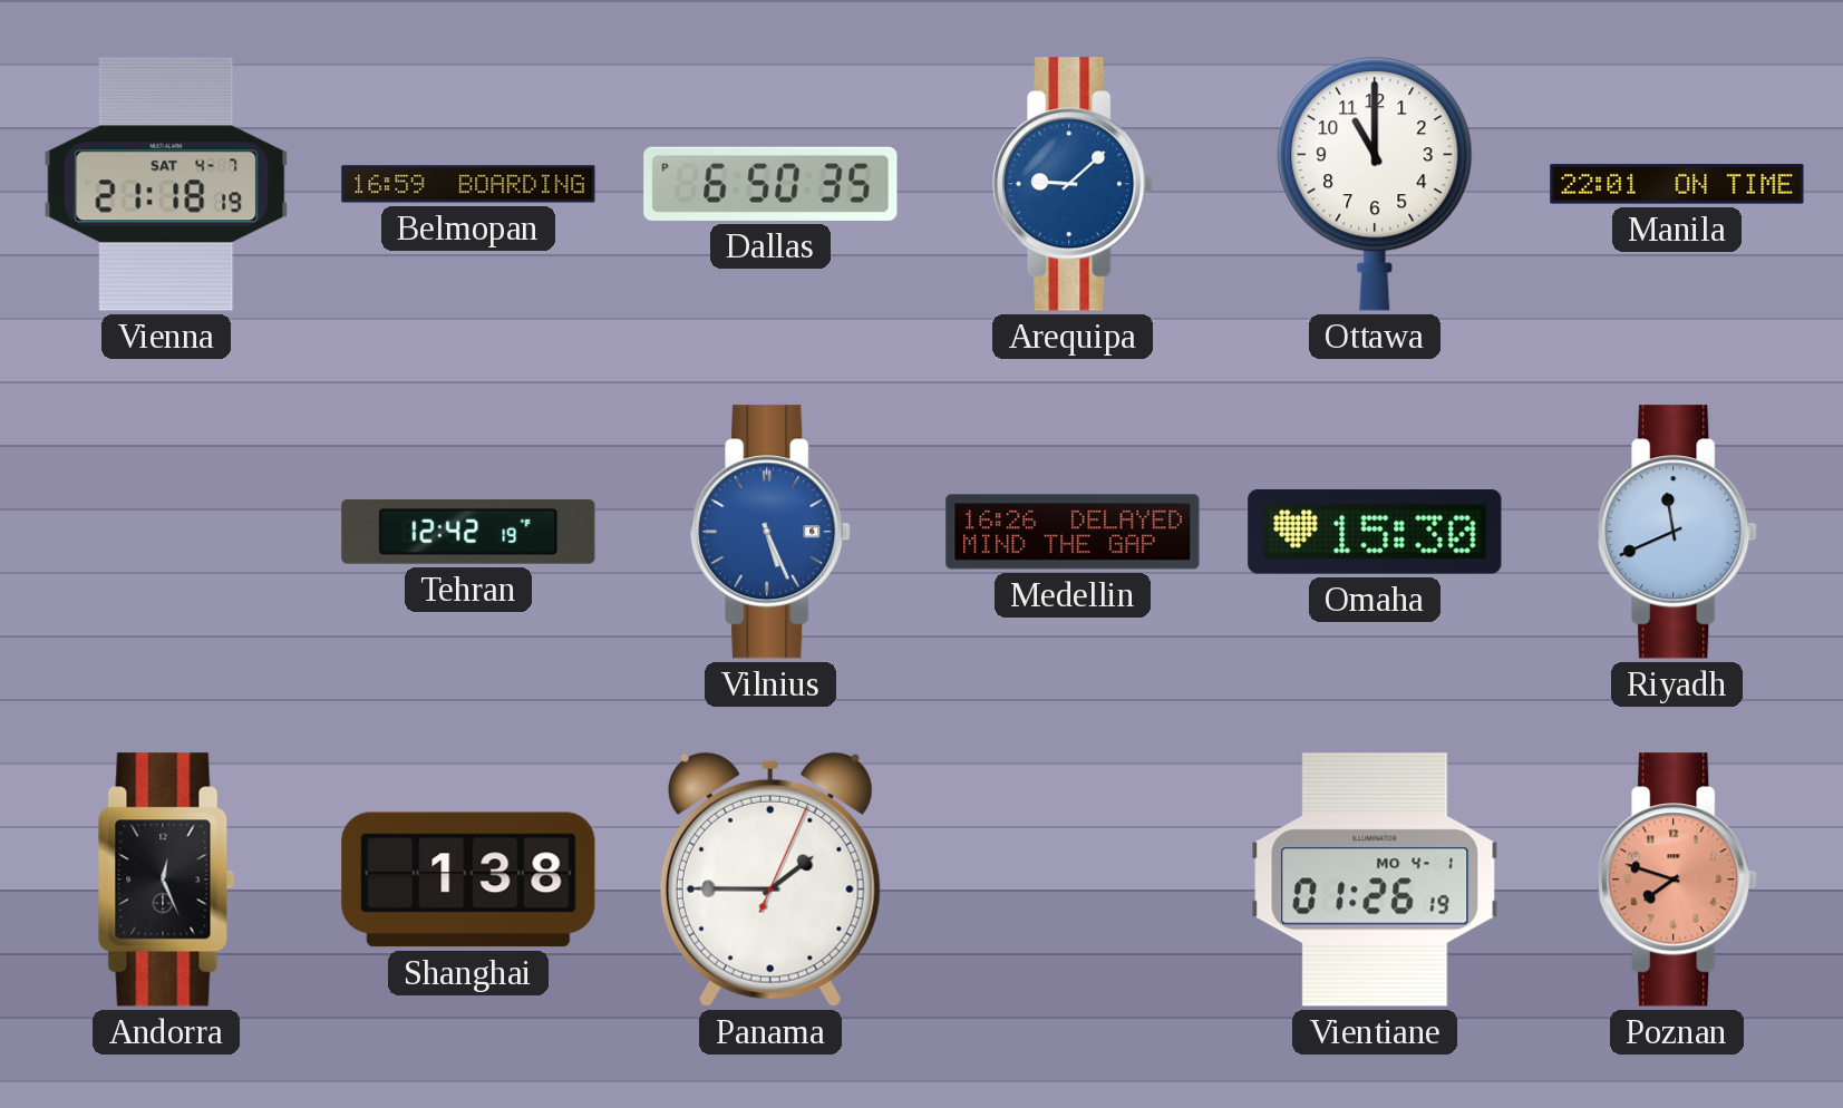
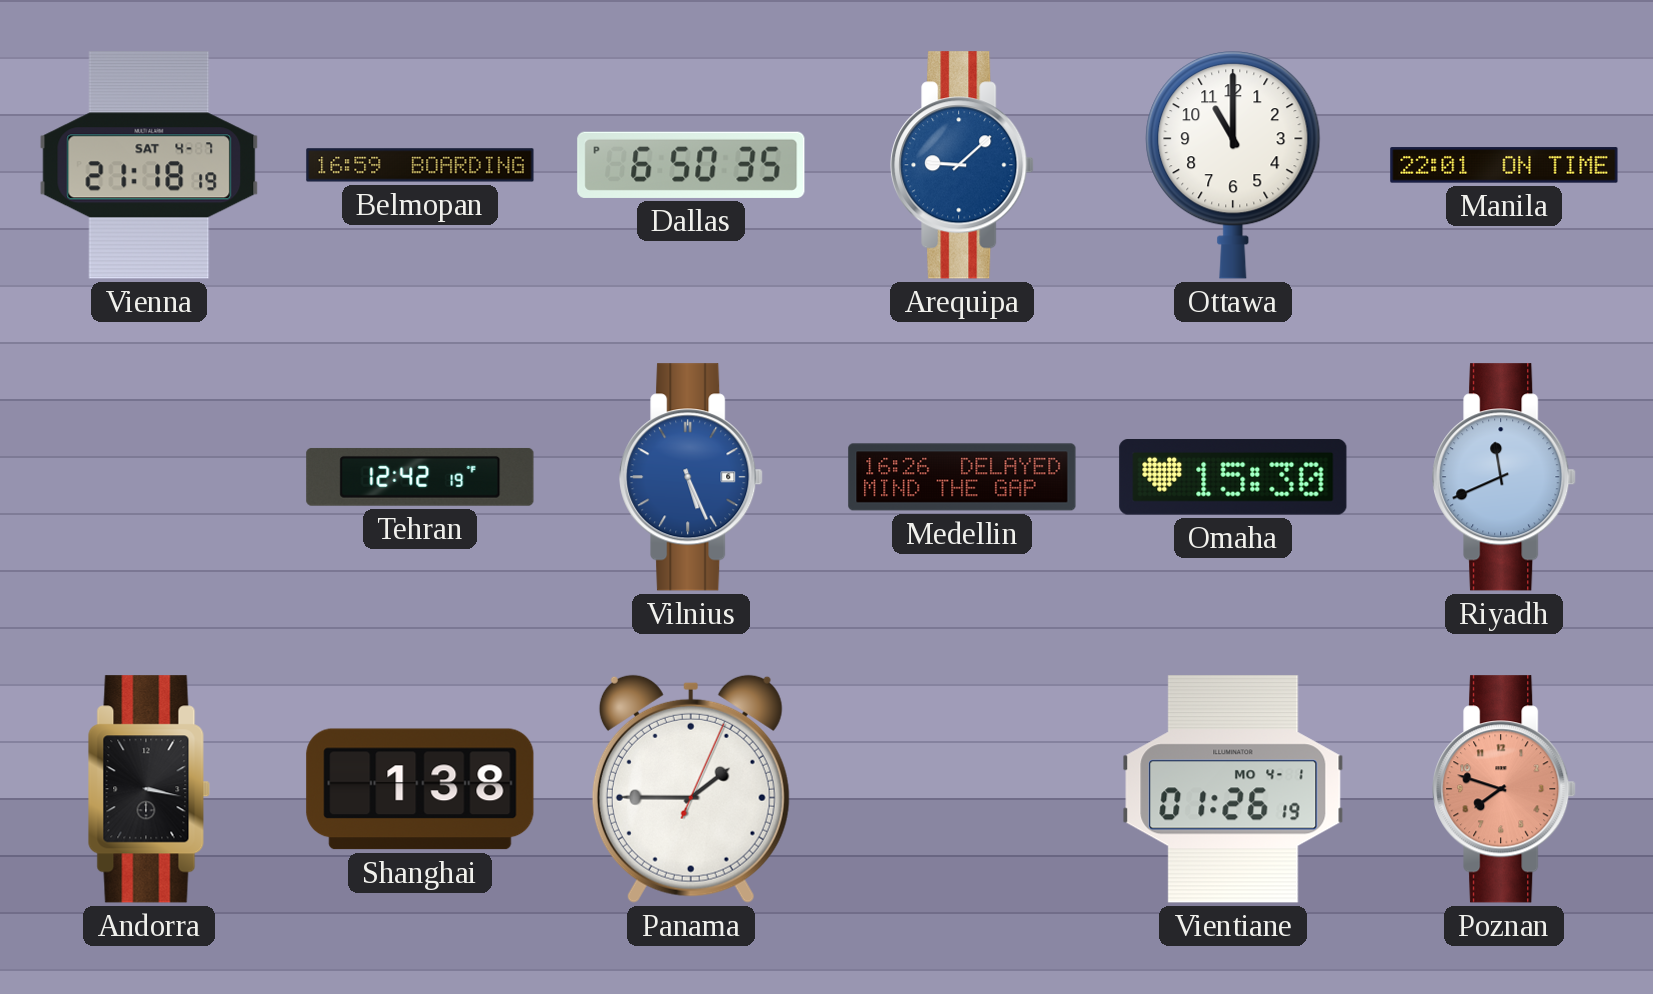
Andorra: 12:26 -> 3:17
